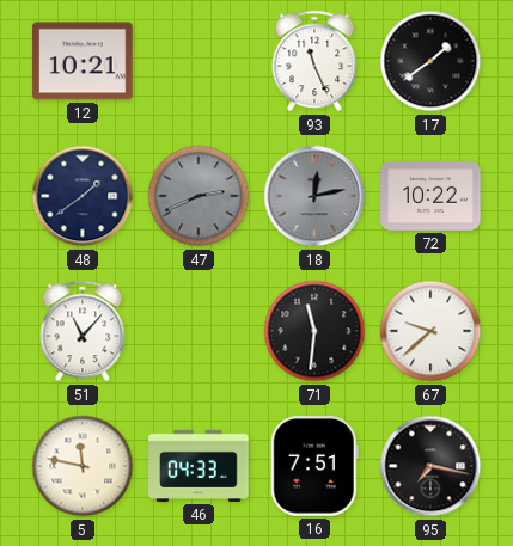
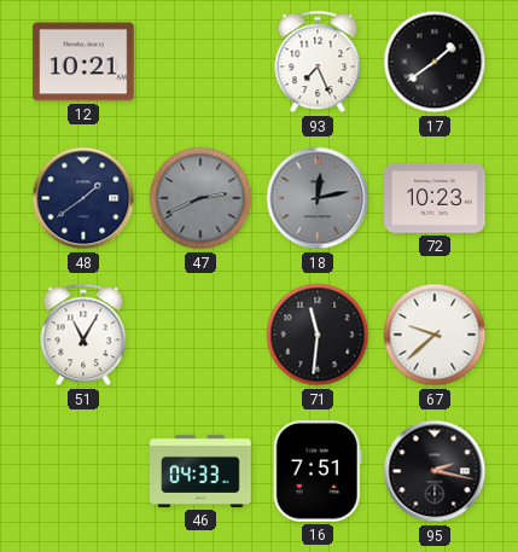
93: 11:26 -> 7:26
72: 10:22 -> 10:23
51: 11:07 -> 11:05
5: 11:47 -> none
95: 7:17 -> 2:17
